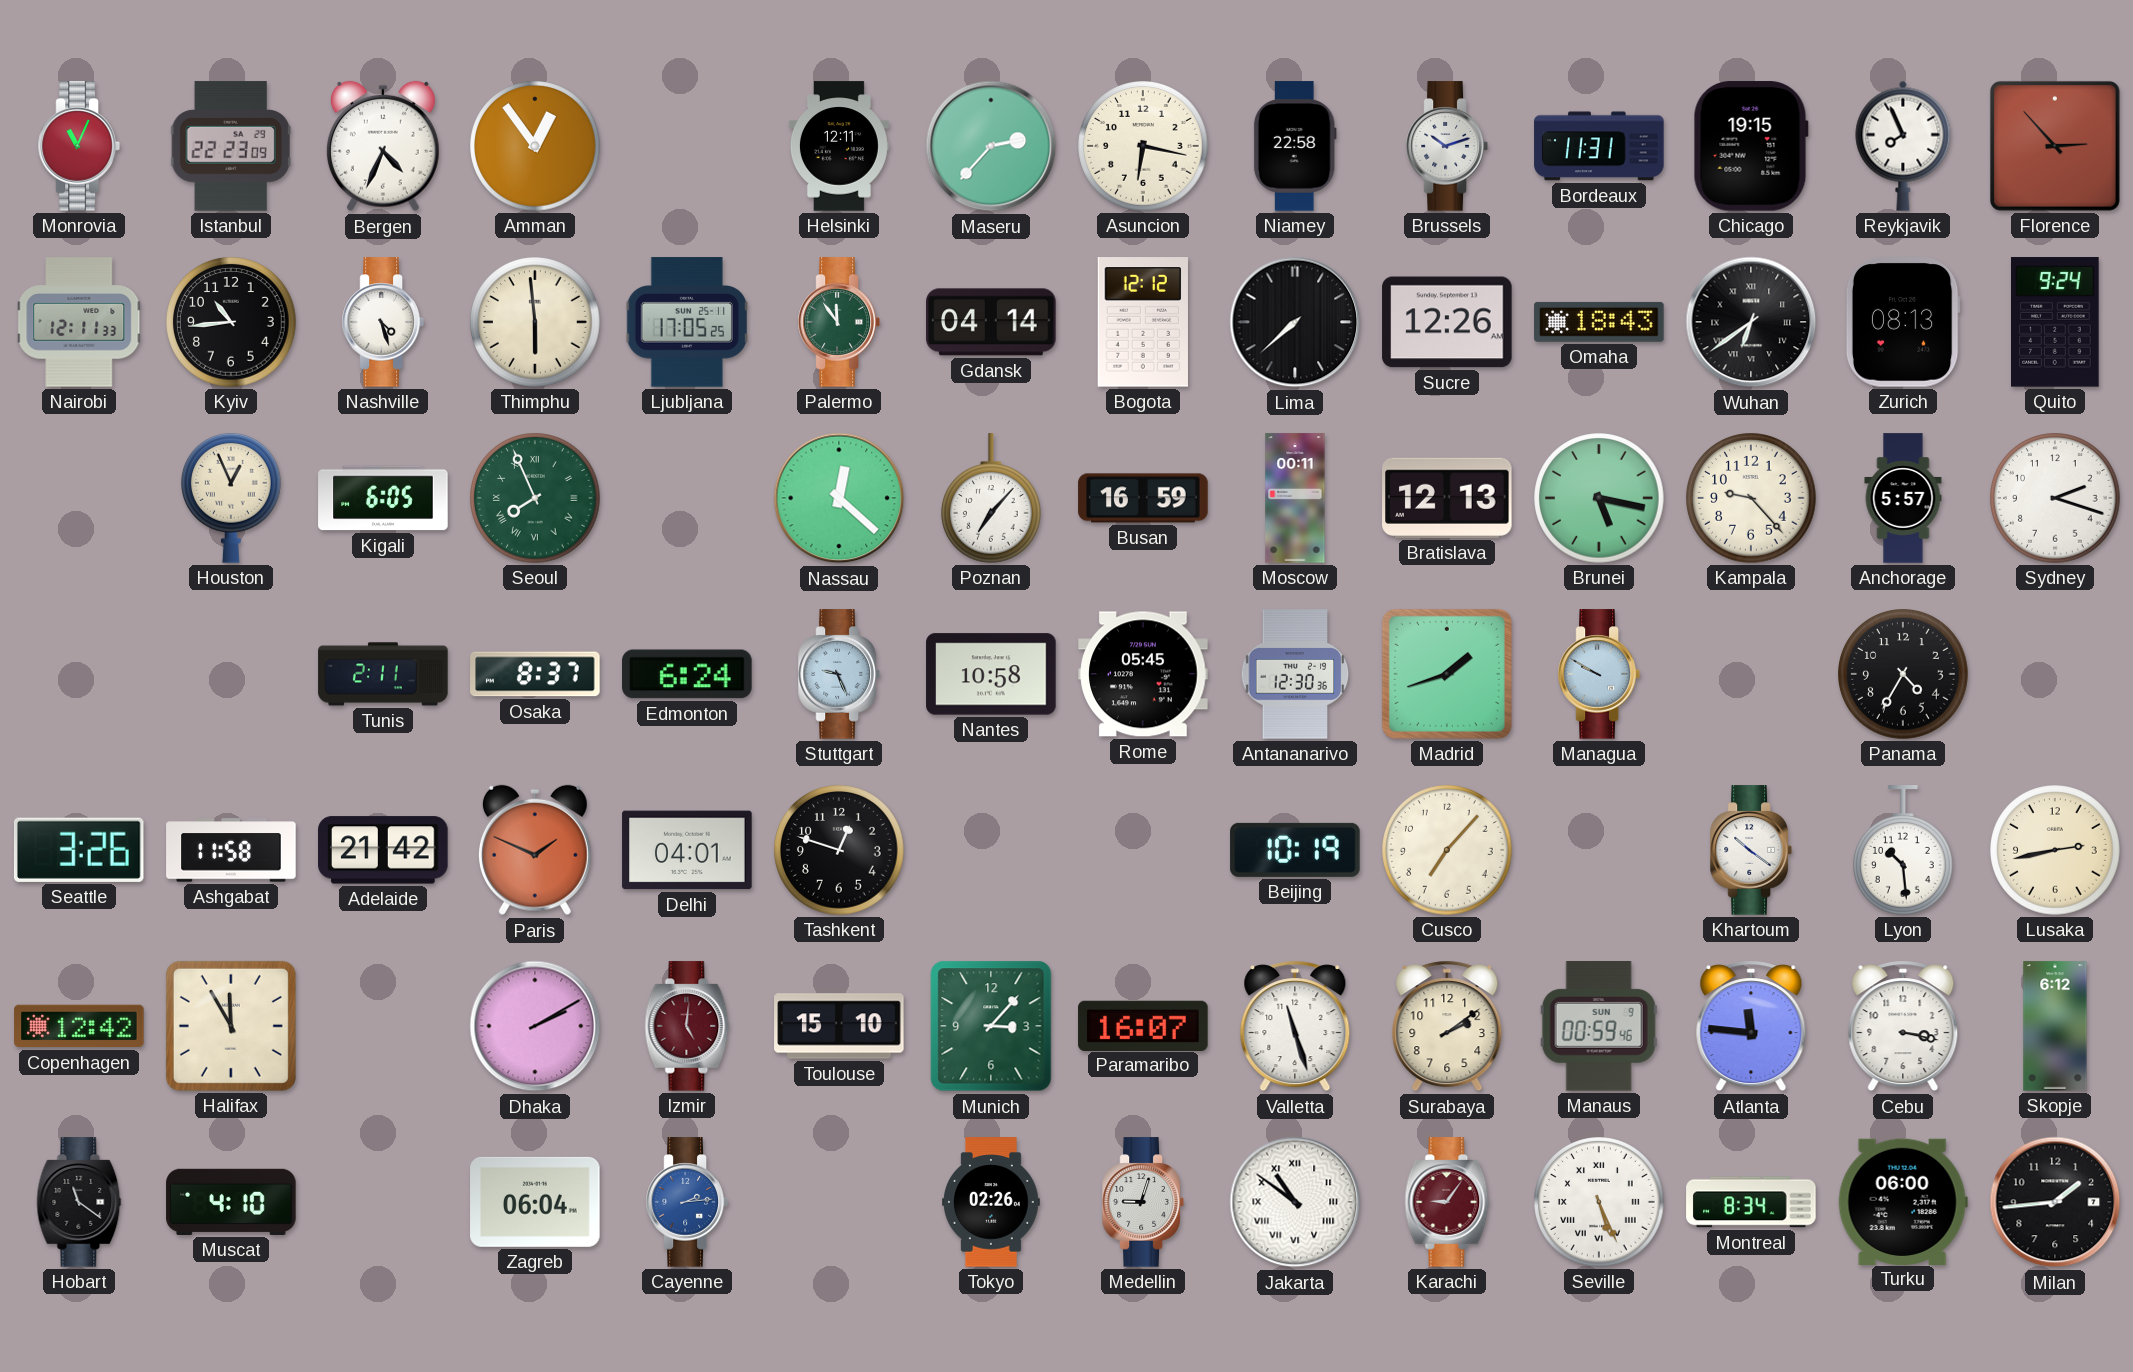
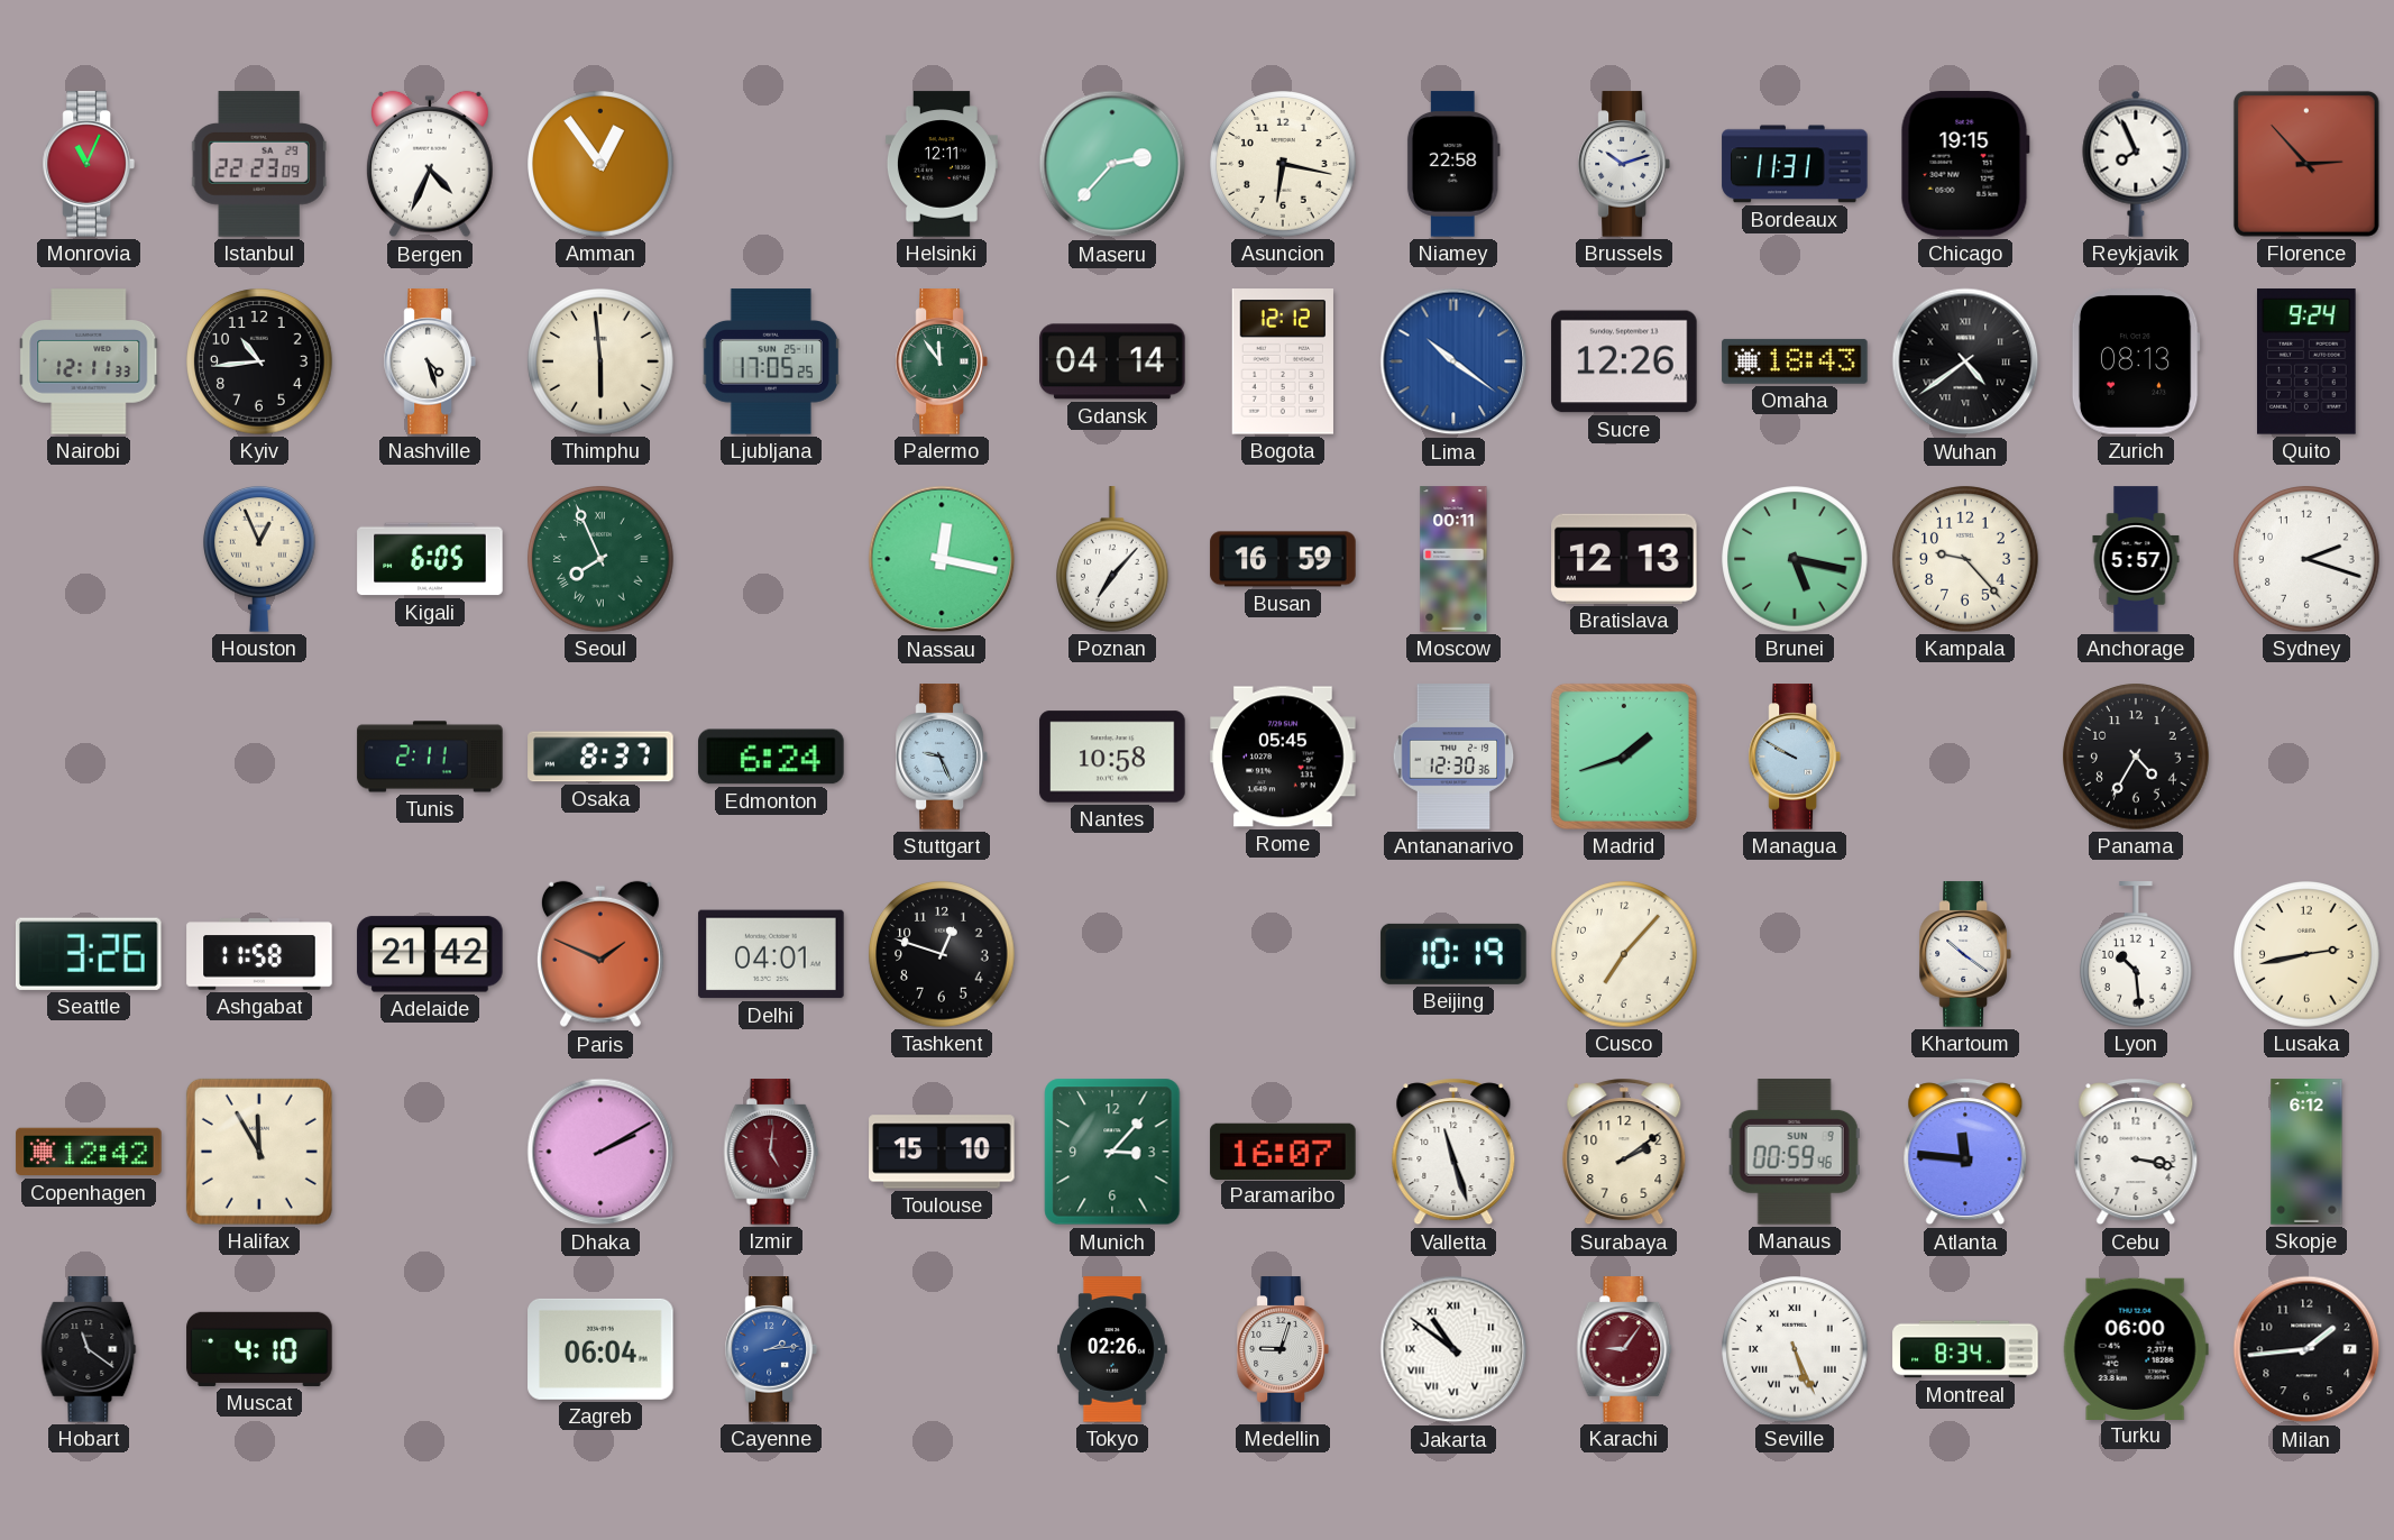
Lima: 7:38 -> 10:21
Lima dial: black -> blue
Wuhan: 6:39 -> 4:39
Nassau: 12:22 -> 12:17
